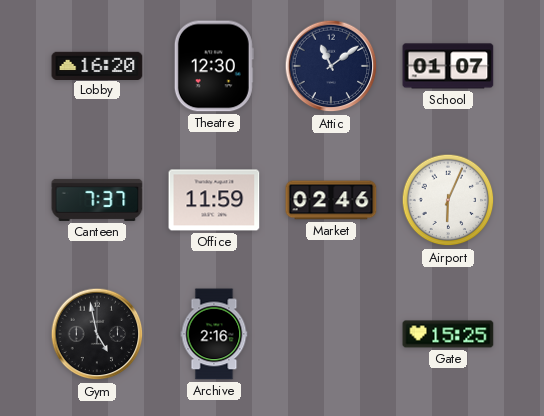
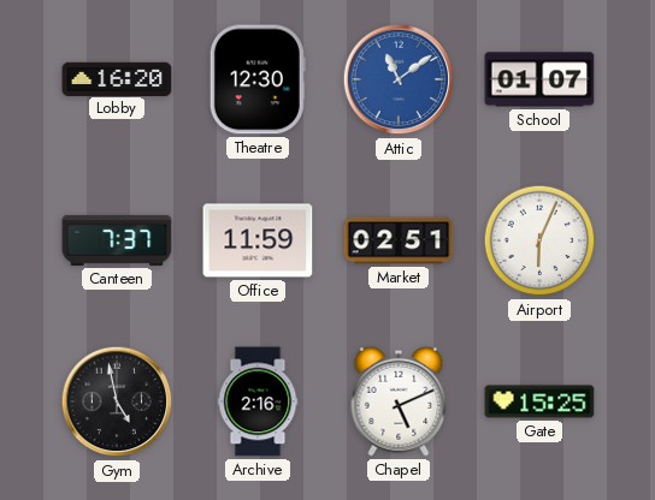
Attic dial: navy -> blue
Market: 02:46 -> 02:51
Chapel: none -> 5:11
